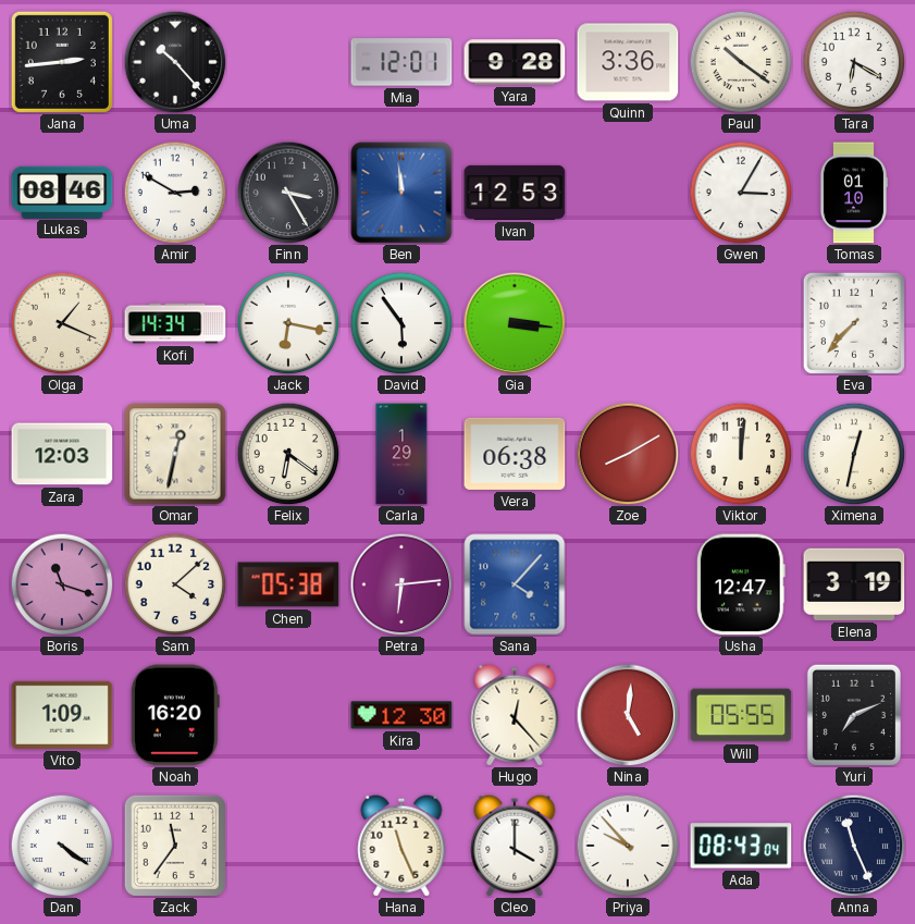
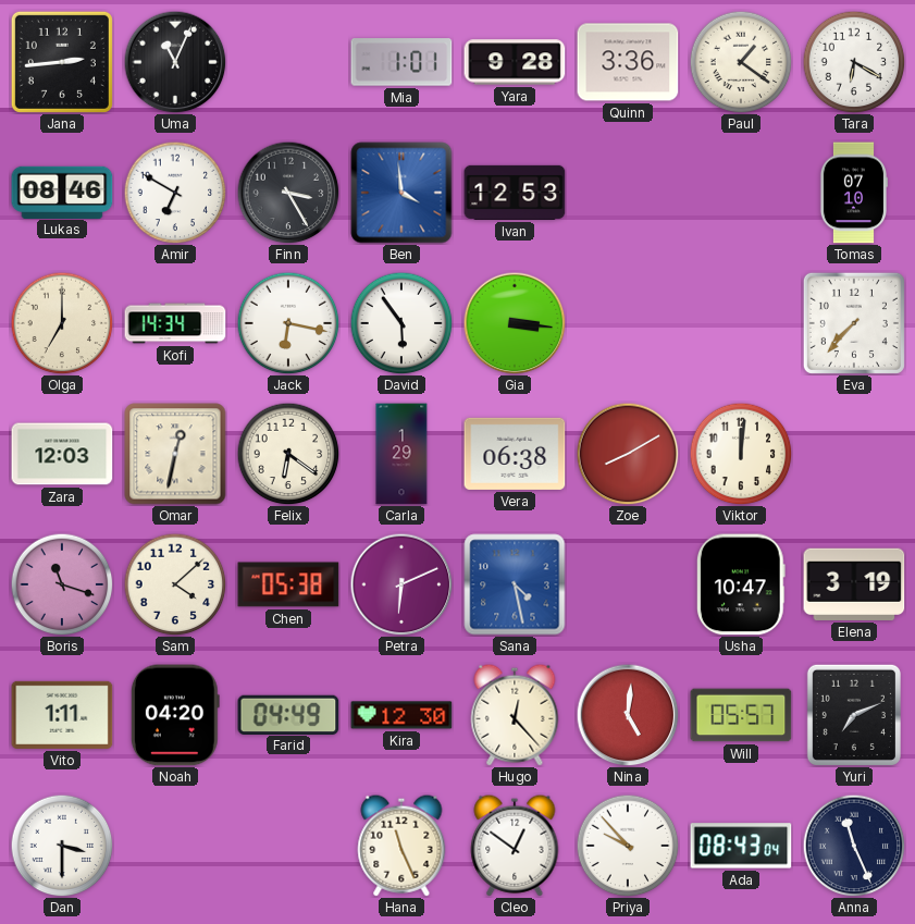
Uma: 10:23 -> 11:04
Mia: 12:01 -> 1:01
Paul: 10:21 -> 1:21
Amir: 2:50 -> 6:50
Ben: 11:59 -> 3:59
Gwen: 3:05 -> none
Tomas: 01:10 -> 07:10
Olga: 1:19 -> 7:00
Ximena: 12:32 -> none
Petra: 6:14 -> 6:11
Sana: 4:07 -> 4:28
Usha: 12:47 -> 10:47
Vito: 1:09 -> 1:11
Noah: 16:20 -> 04:20
Farid: none -> 04:49
Will: 05:55 -> 05:57
Dan: 4:21 -> 3:30
Zack: 11:36 -> none
Cleo: 4:00 -> 12:51
